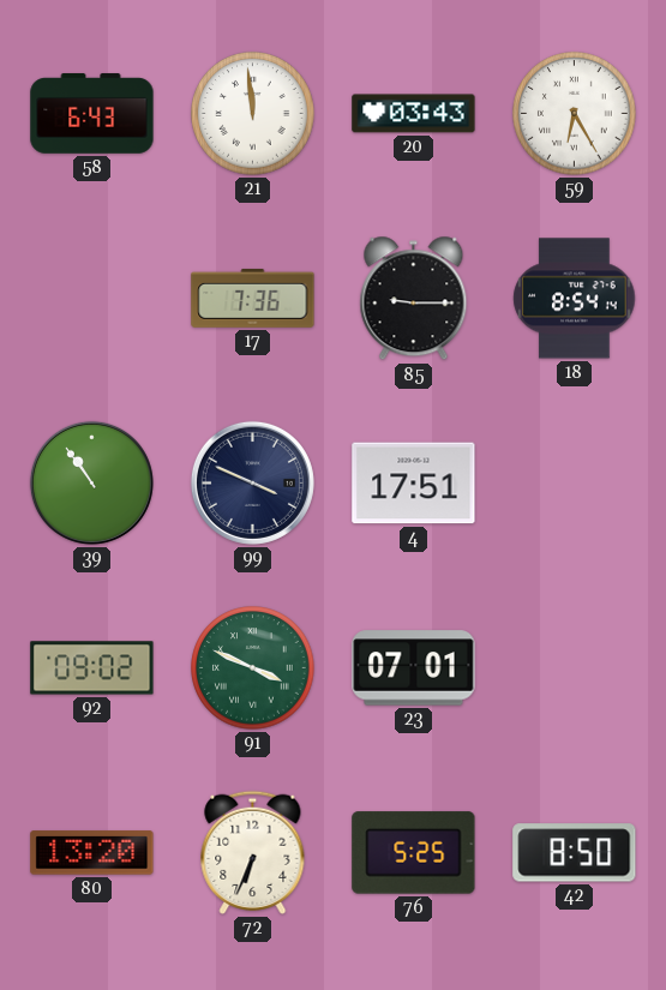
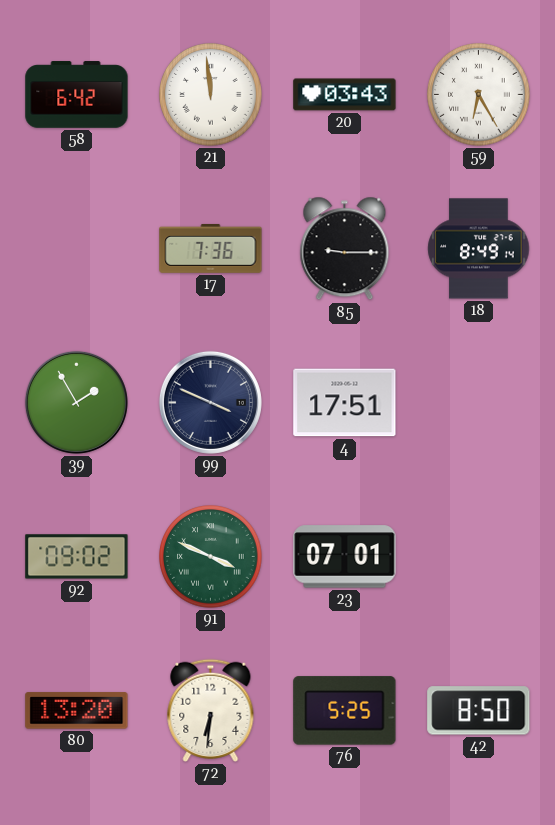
58: 6:43 -> 6:42
18: 8:54 -> 8:49
39: 10:54 -> 1:55
72: 6:34 -> 6:31
